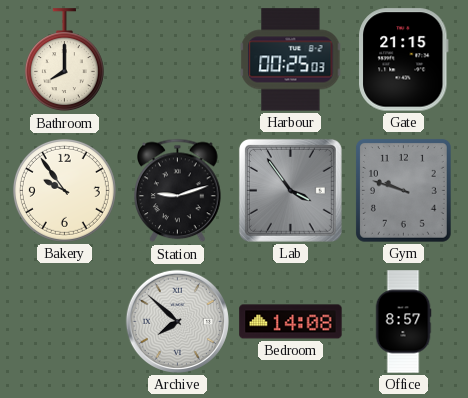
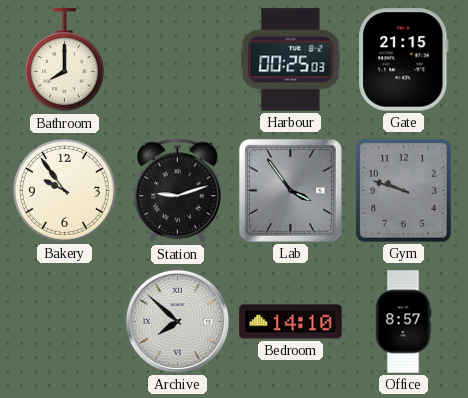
Bedroom: 14:08 -> 14:10
